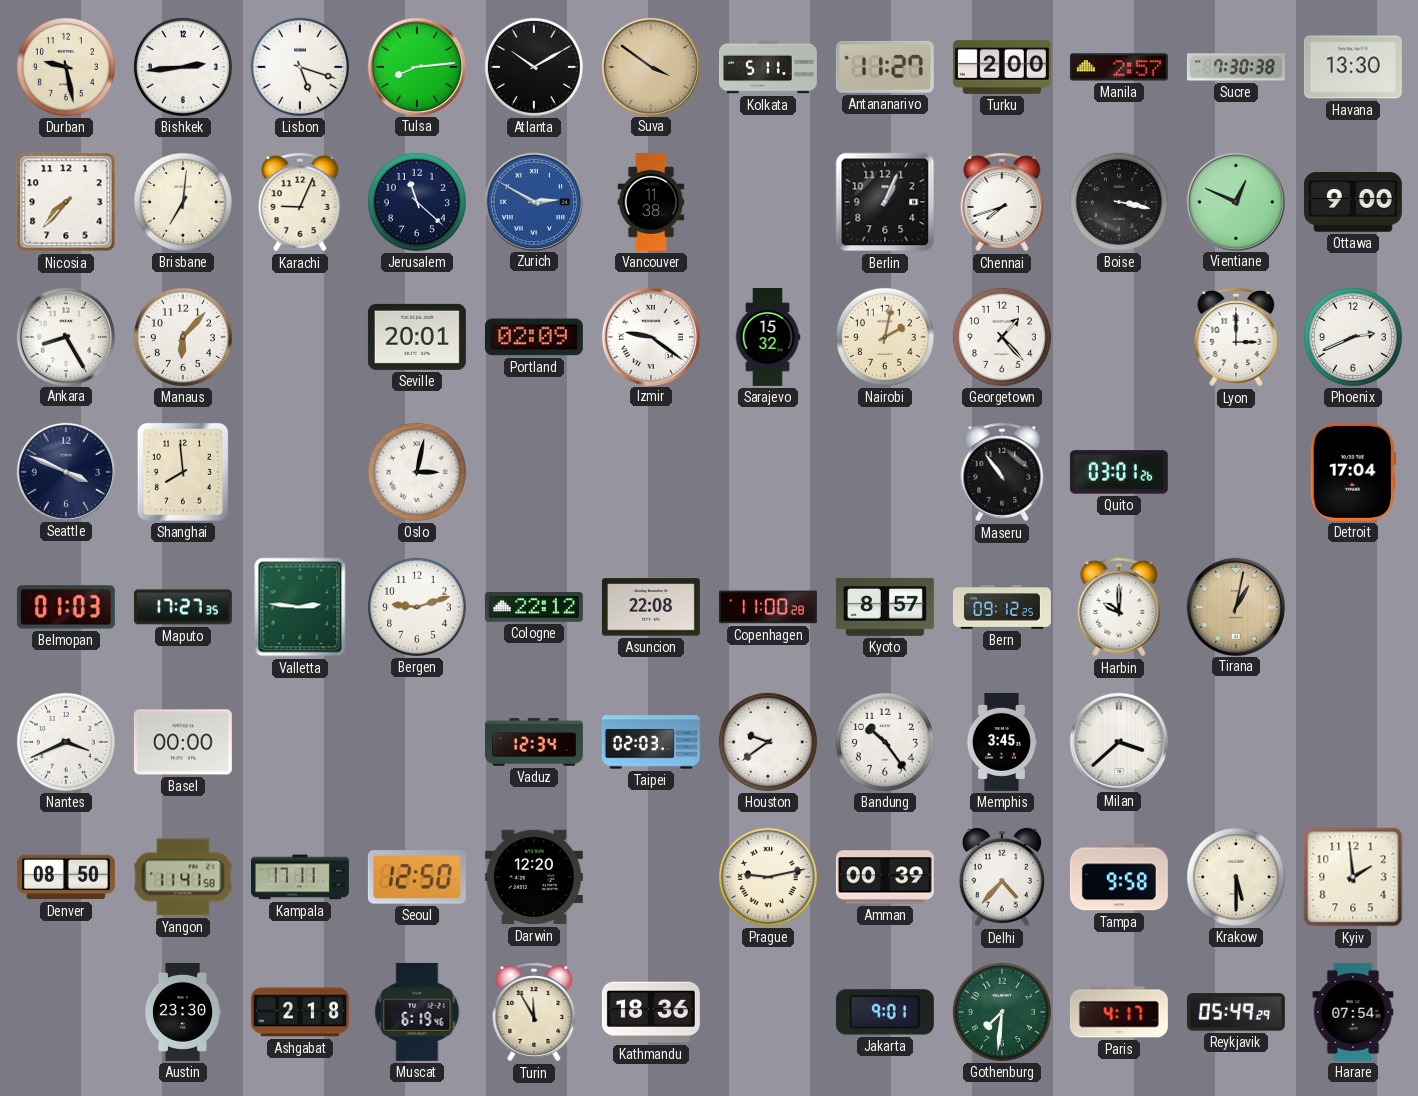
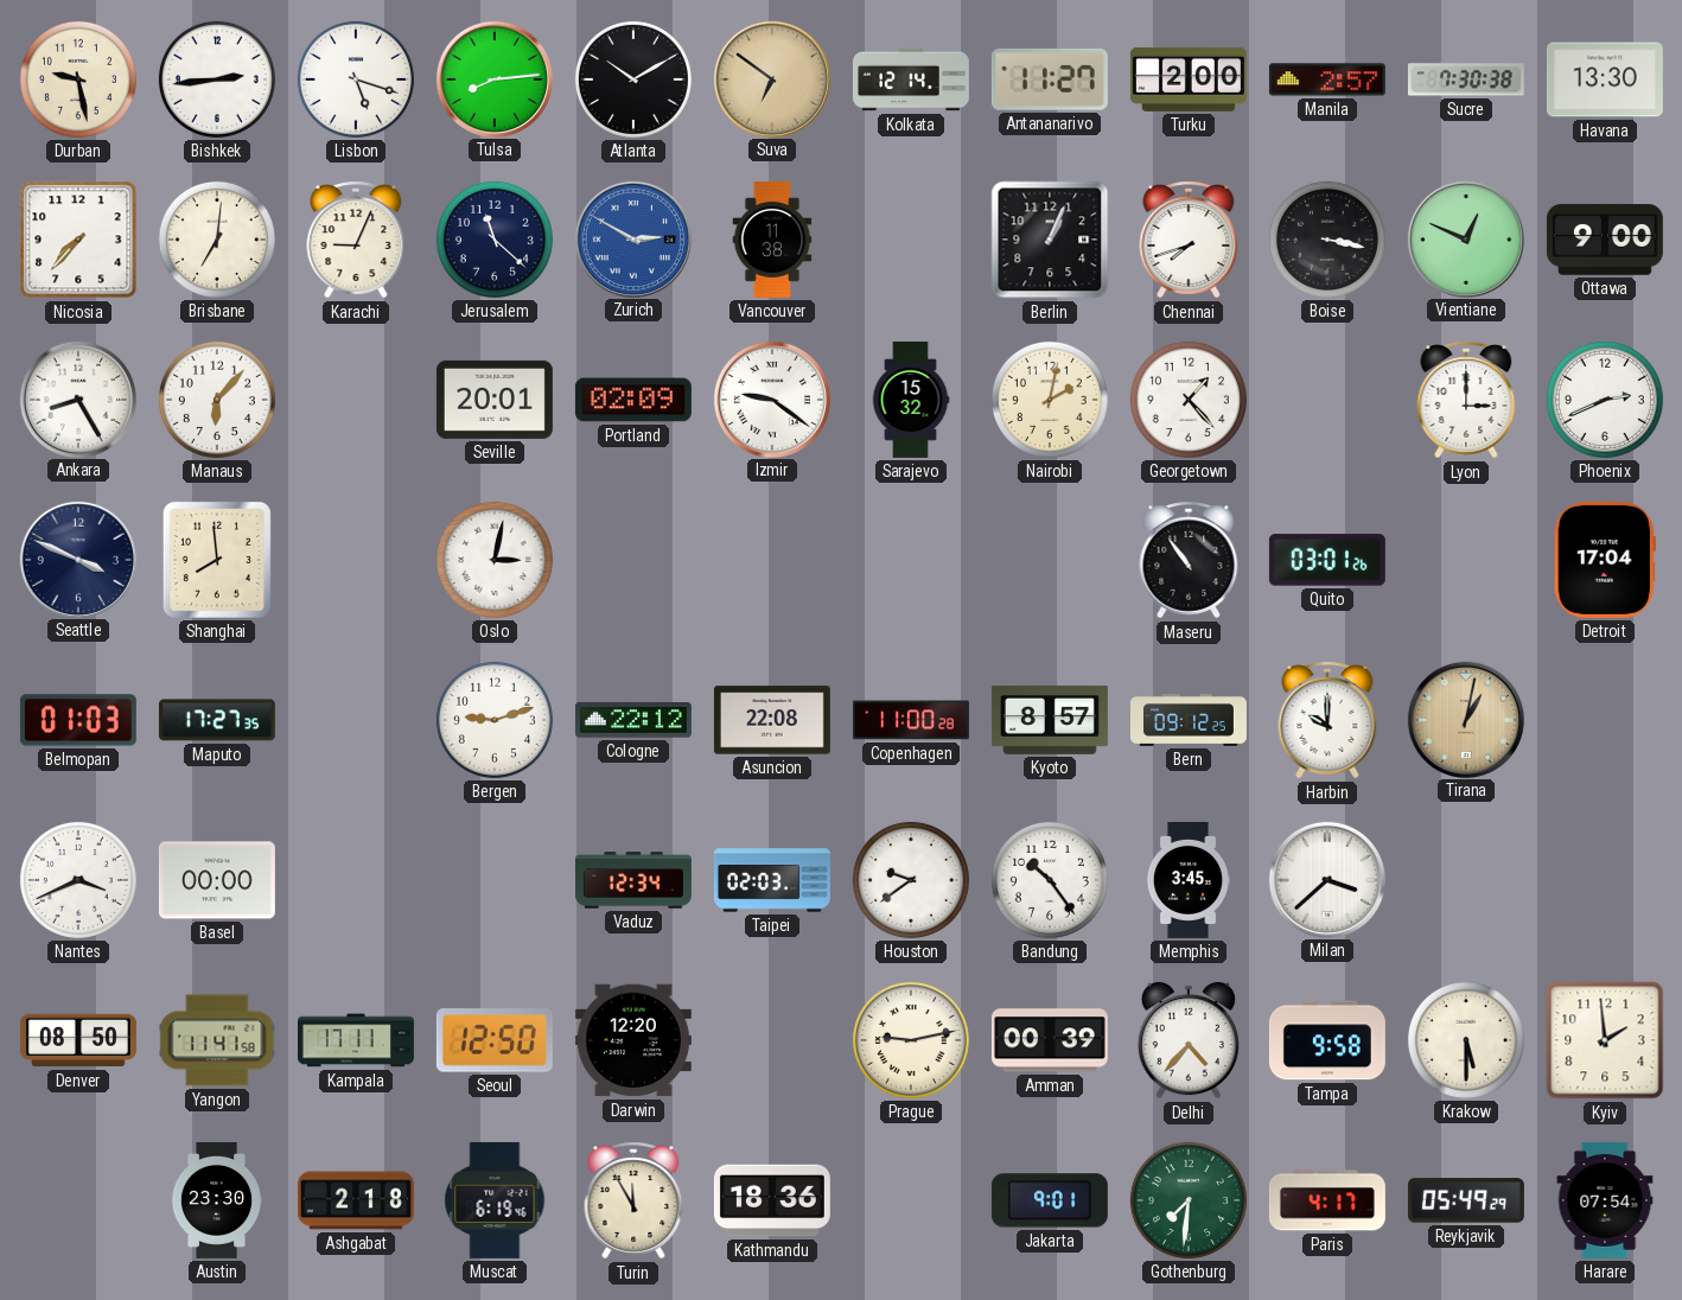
Suva: 3:51 -> 6:51
Kolkata: 5:11 -> 12:14
Valletta: 2:46 -> none
